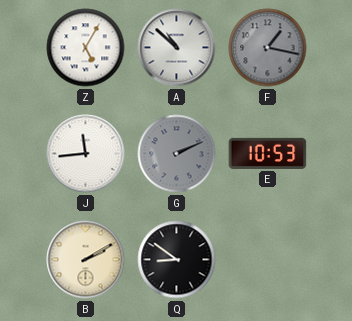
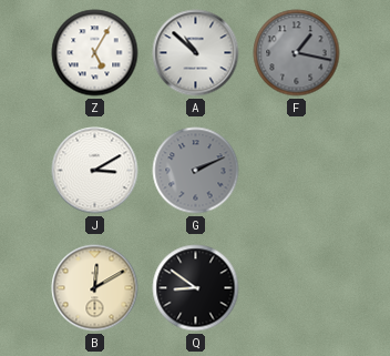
J: 11:44 -> 3:10
E: 10:53 -> none
B: 2:10 -> 12:10
